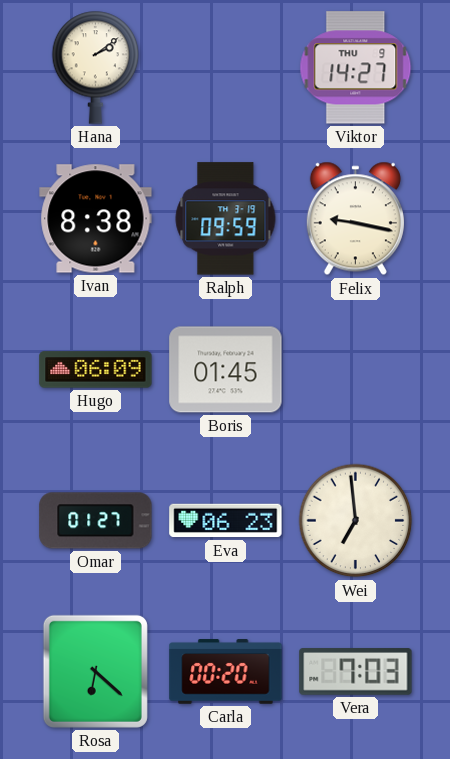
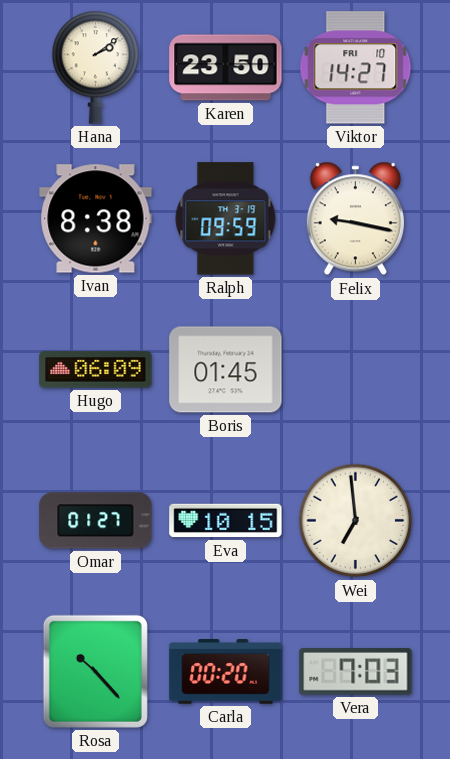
Karen: none -> 23:50
Viktor date: THU 9 -> FRI 10
Eva: 06:23 -> 10:15
Rosa: 6:22 -> 10:23
